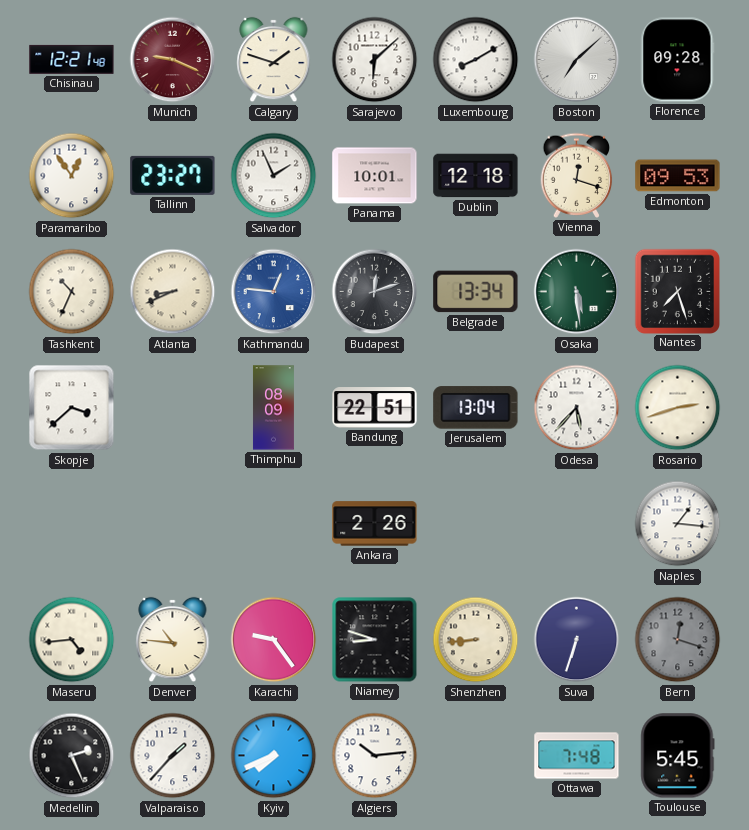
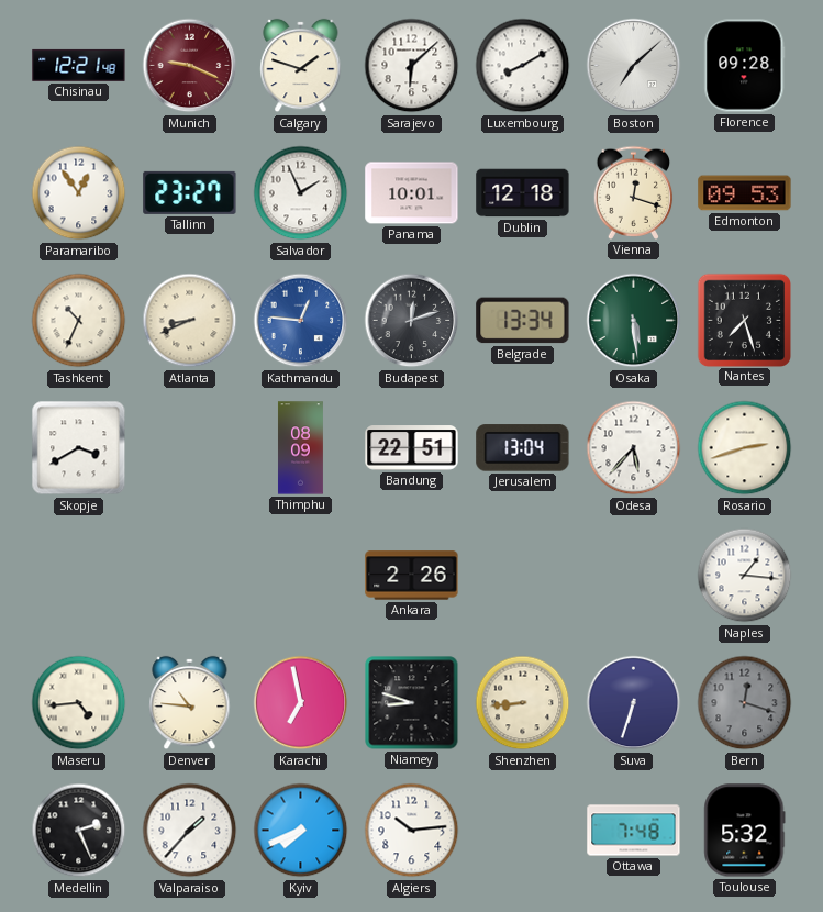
Skopje: 3:38 -> 3:40
Karachi: 9:24 -> 6:58
Toulouse: 5:45 -> 5:32
